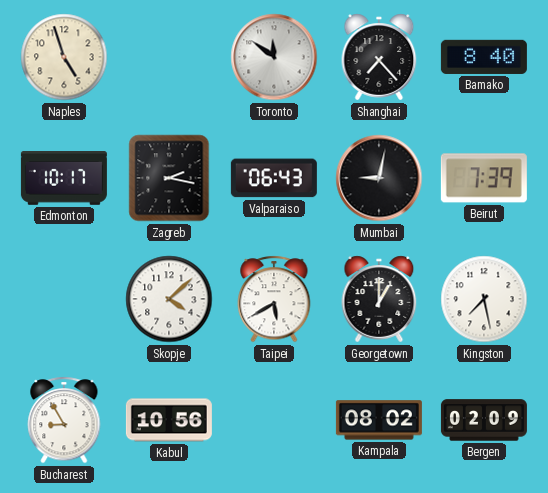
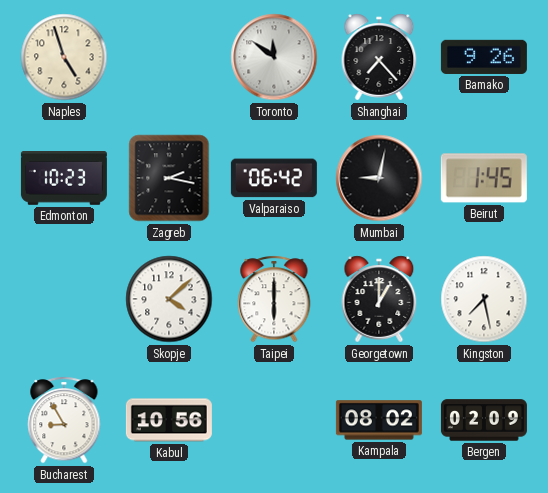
Bamako: 8:40 -> 9:26
Edmonton: 10:17 -> 10:23
Valparaiso: 06:43 -> 06:42
Beirut: 7:39 -> 1:45
Taipei: 5:40 -> 6:00
